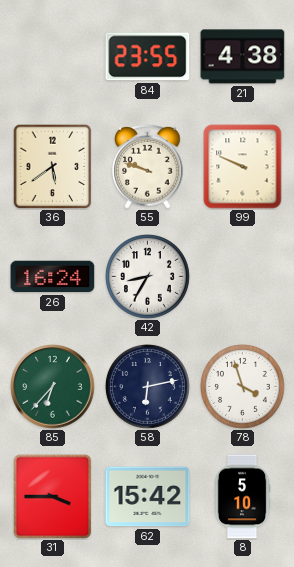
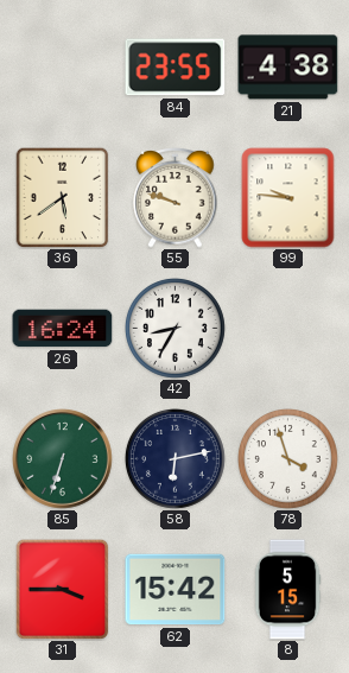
99: 9:49 -> 9:46
85: 6:37 -> 6:33
8: 5:10 -> 5:15
